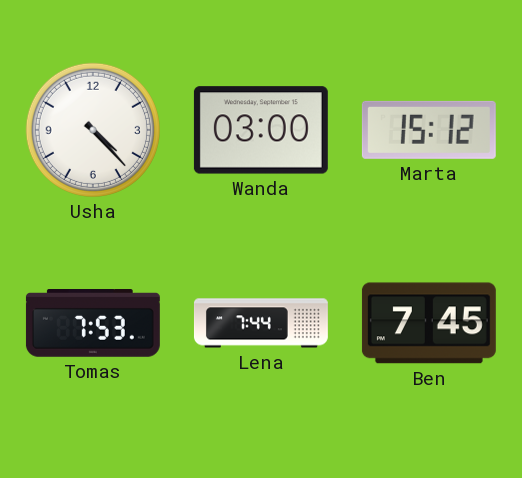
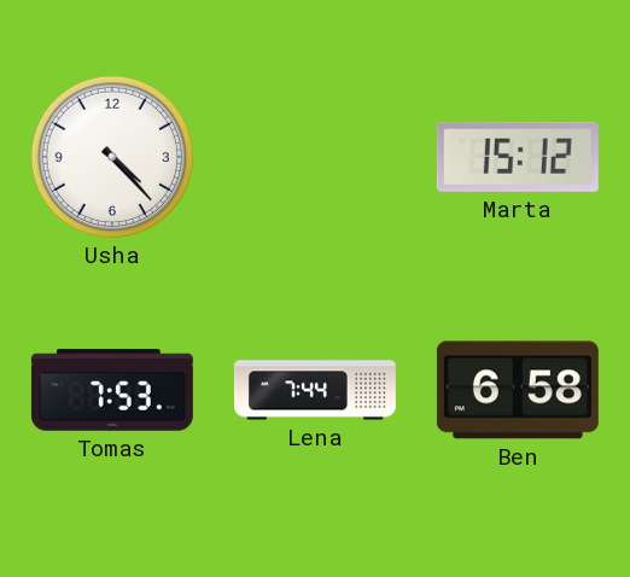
Wanda: 03:00 -> none
Ben: 7:45 -> 6:58
